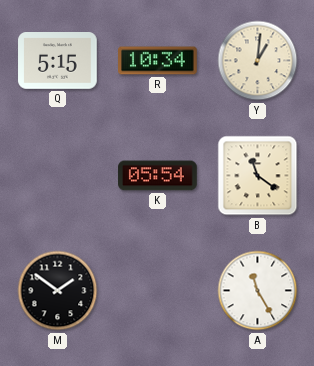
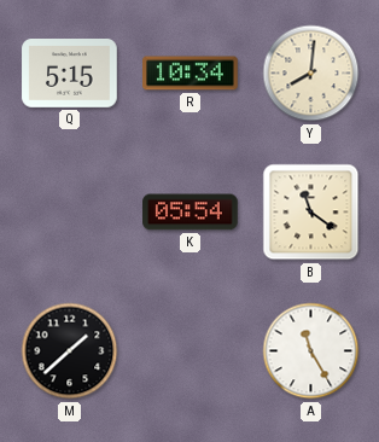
Y: 1:01 -> 8:01
M: 1:51 -> 1:38
